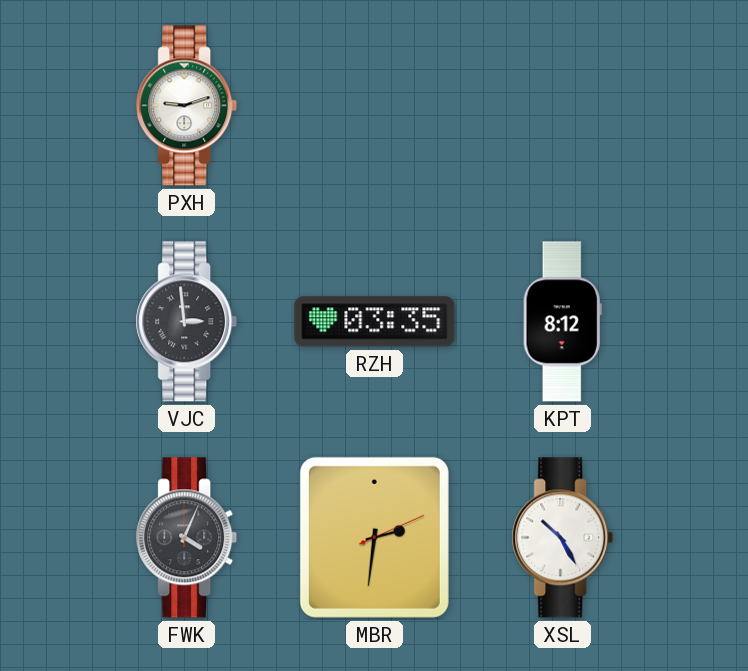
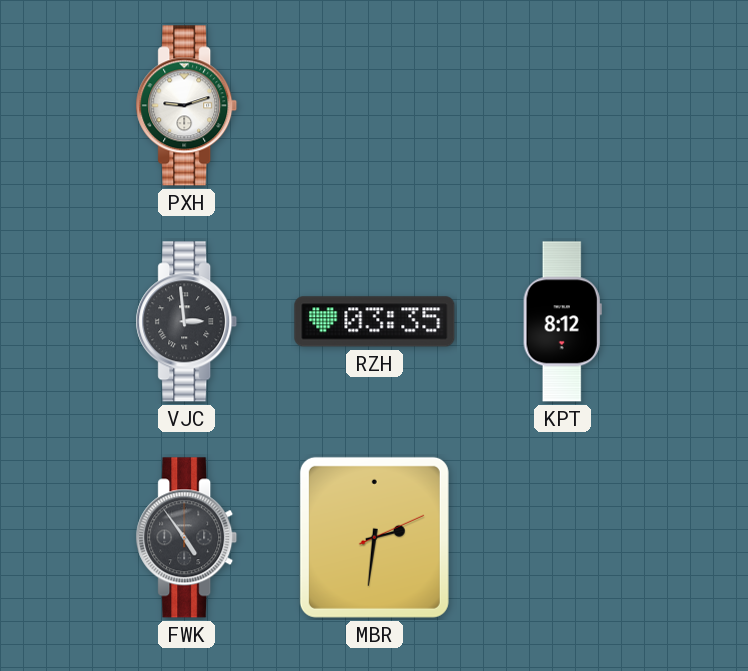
FWK: 4:04 -> 4:54
XSL: 10:25 -> none
